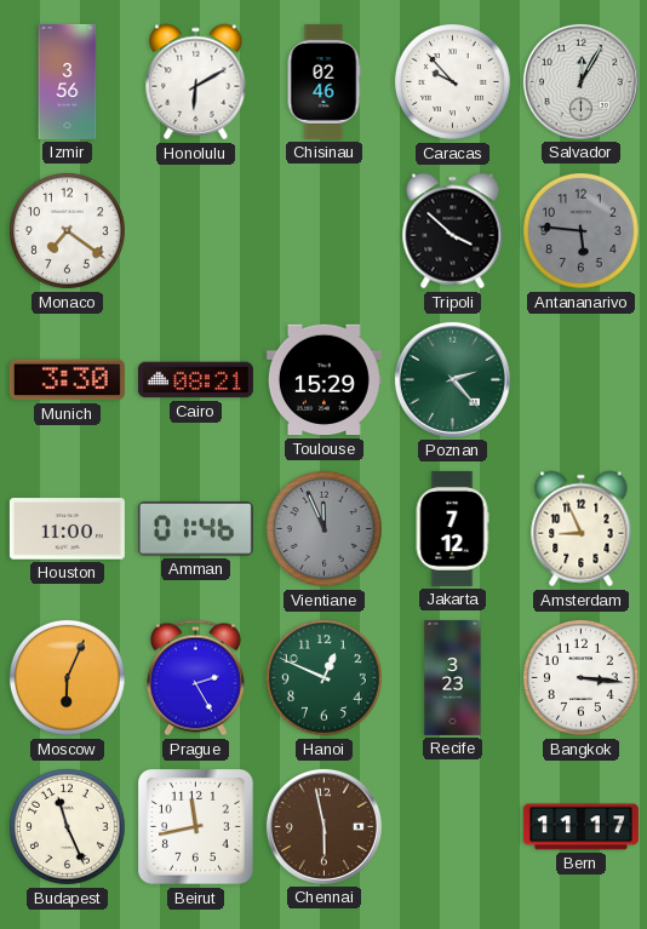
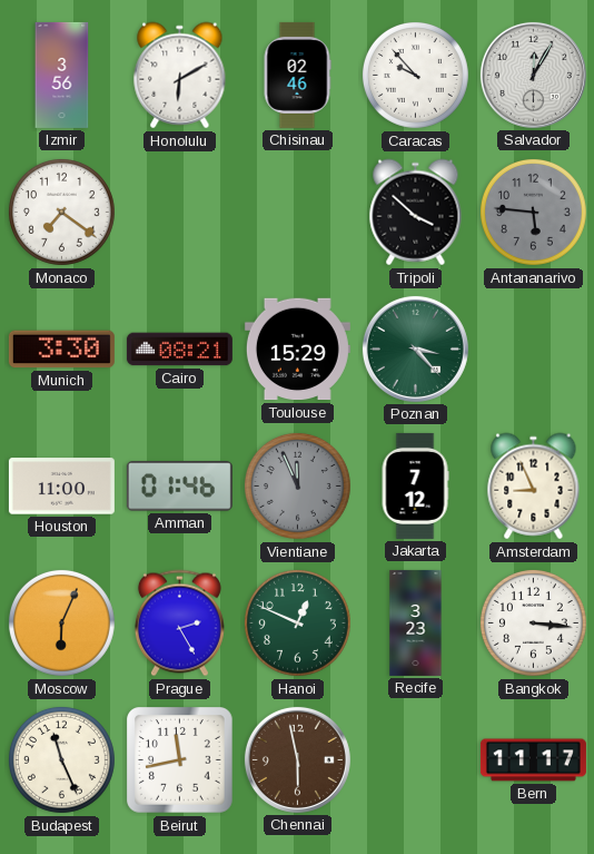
Poznan: 2:23 -> 3:23
